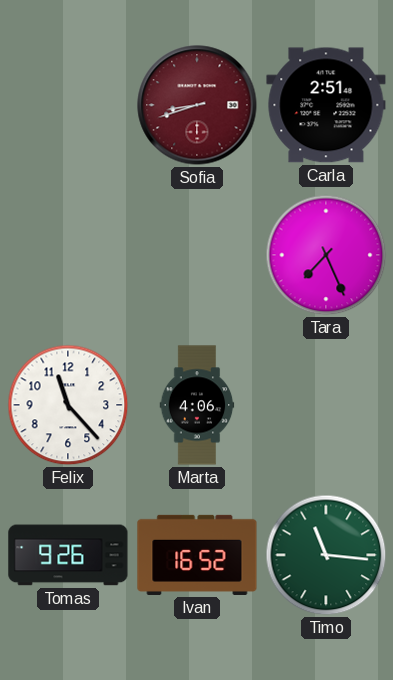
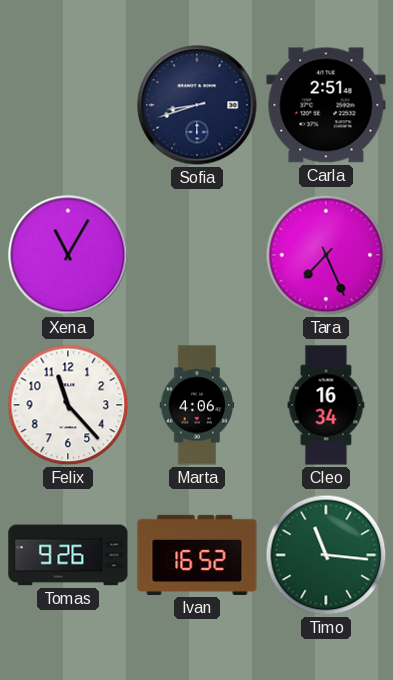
Sofia dial: burgundy -> navy
Xena: none -> 11:05
Cleo: none -> 16:34
